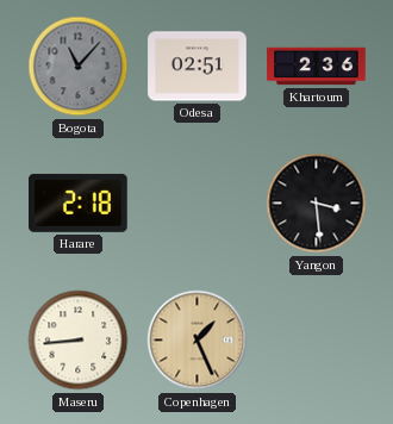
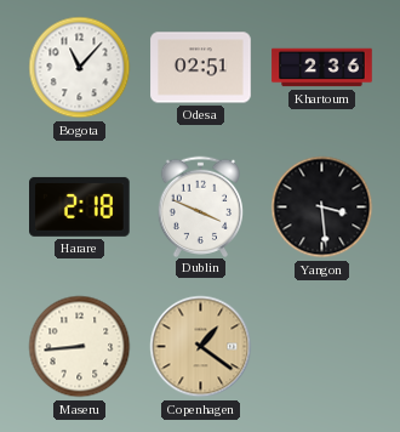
Bogota dial: grey -> white
Dublin: none -> 3:49
Copenhagen: 1:26 -> 1:21
